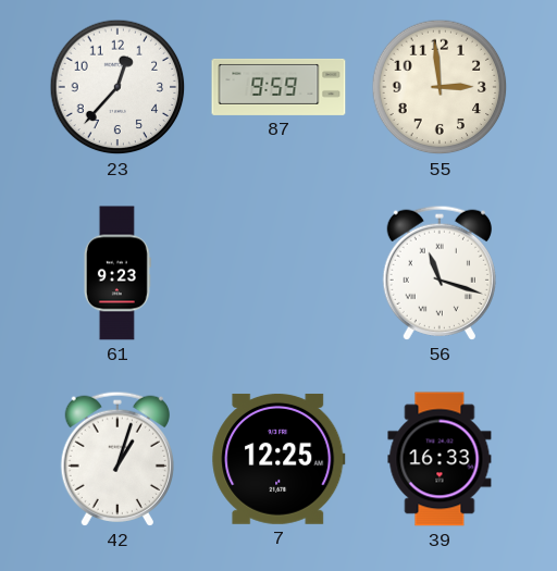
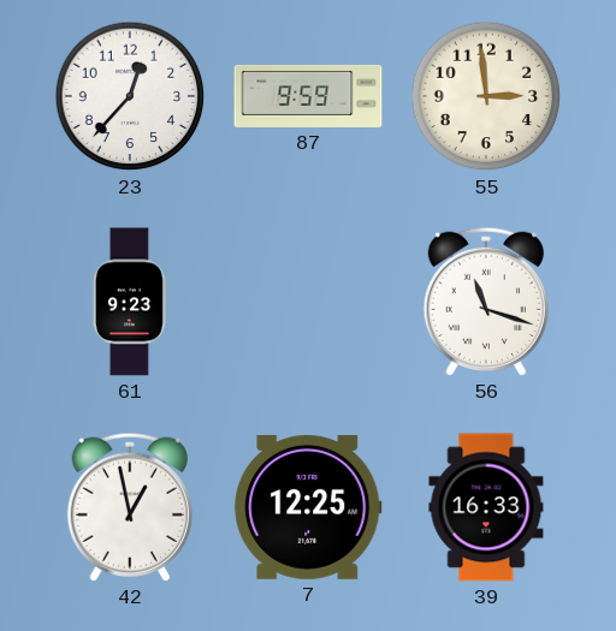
42: 1:03 -> 12:58
